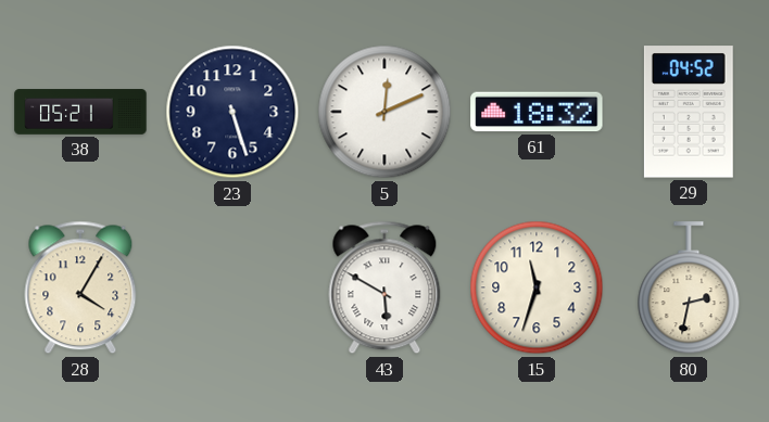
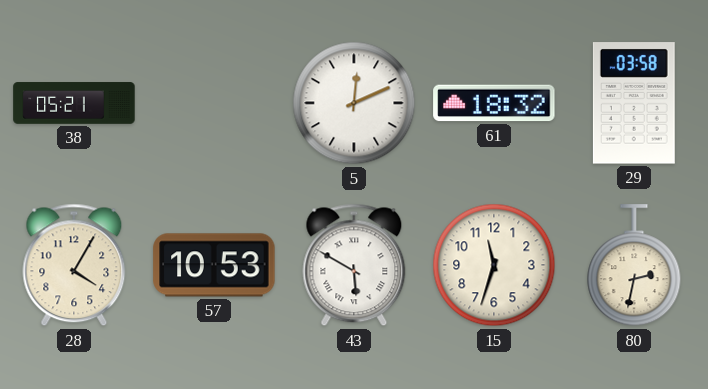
23: 5:27 -> none
29: 04:52 -> 03:58
57: none -> 10:53
